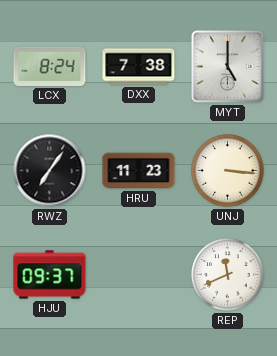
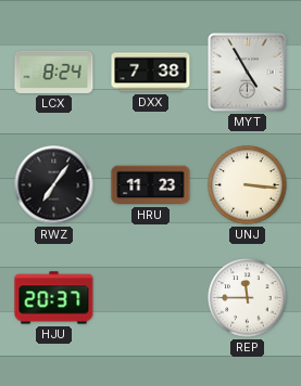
MYT: 5:00 -> 4:55
HJU: 09:37 -> 20:37
REP: 11:41 -> 11:45
